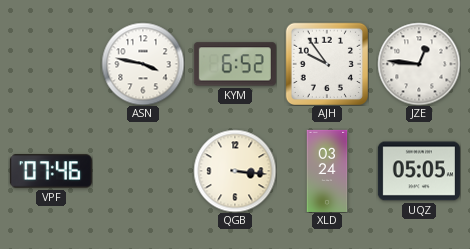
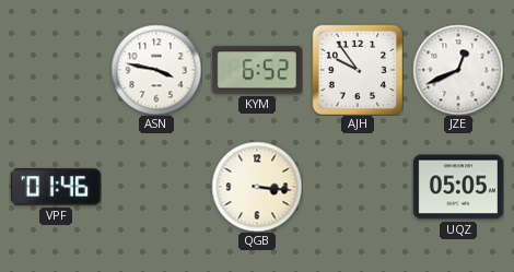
JZE: 12:46 -> 12:41
VPF: 07:46 -> 01:46
XLD: 03:24 -> none
